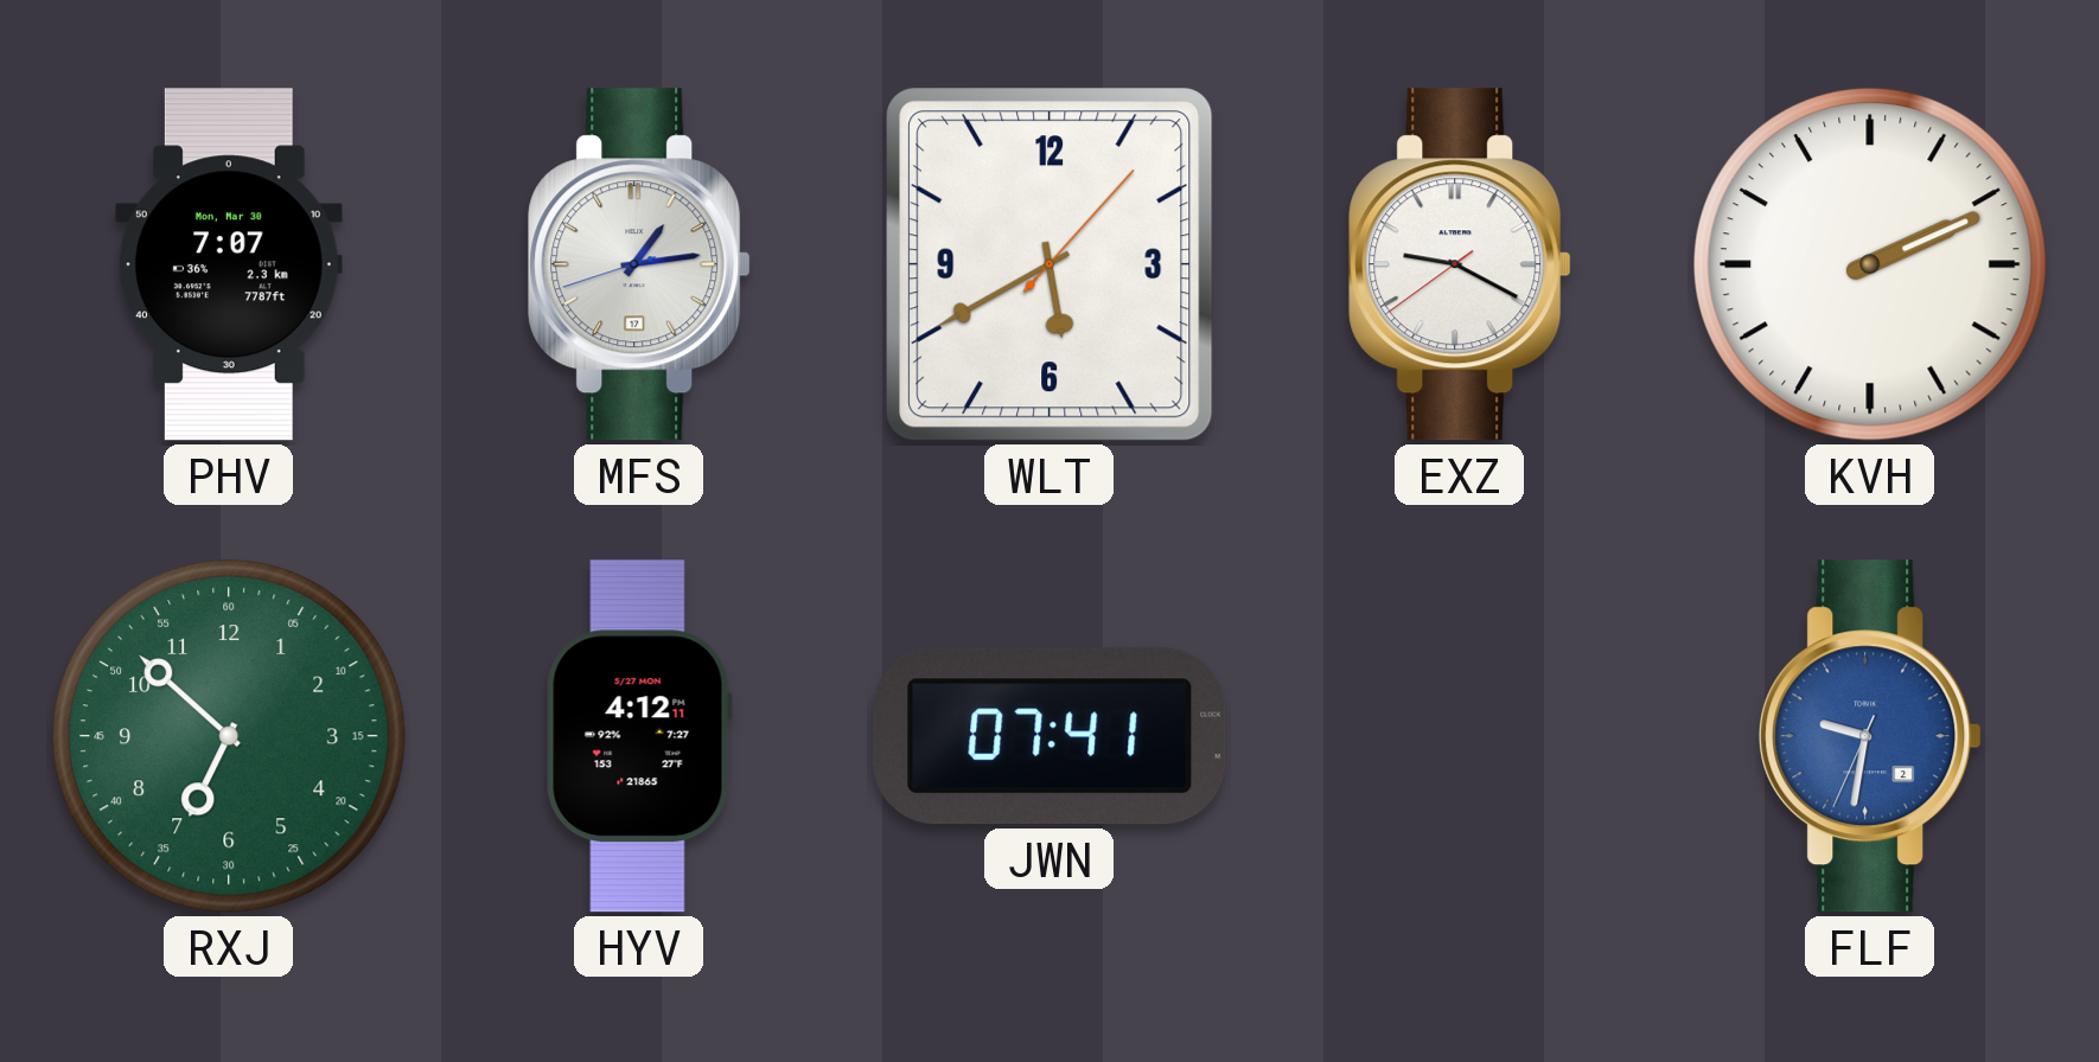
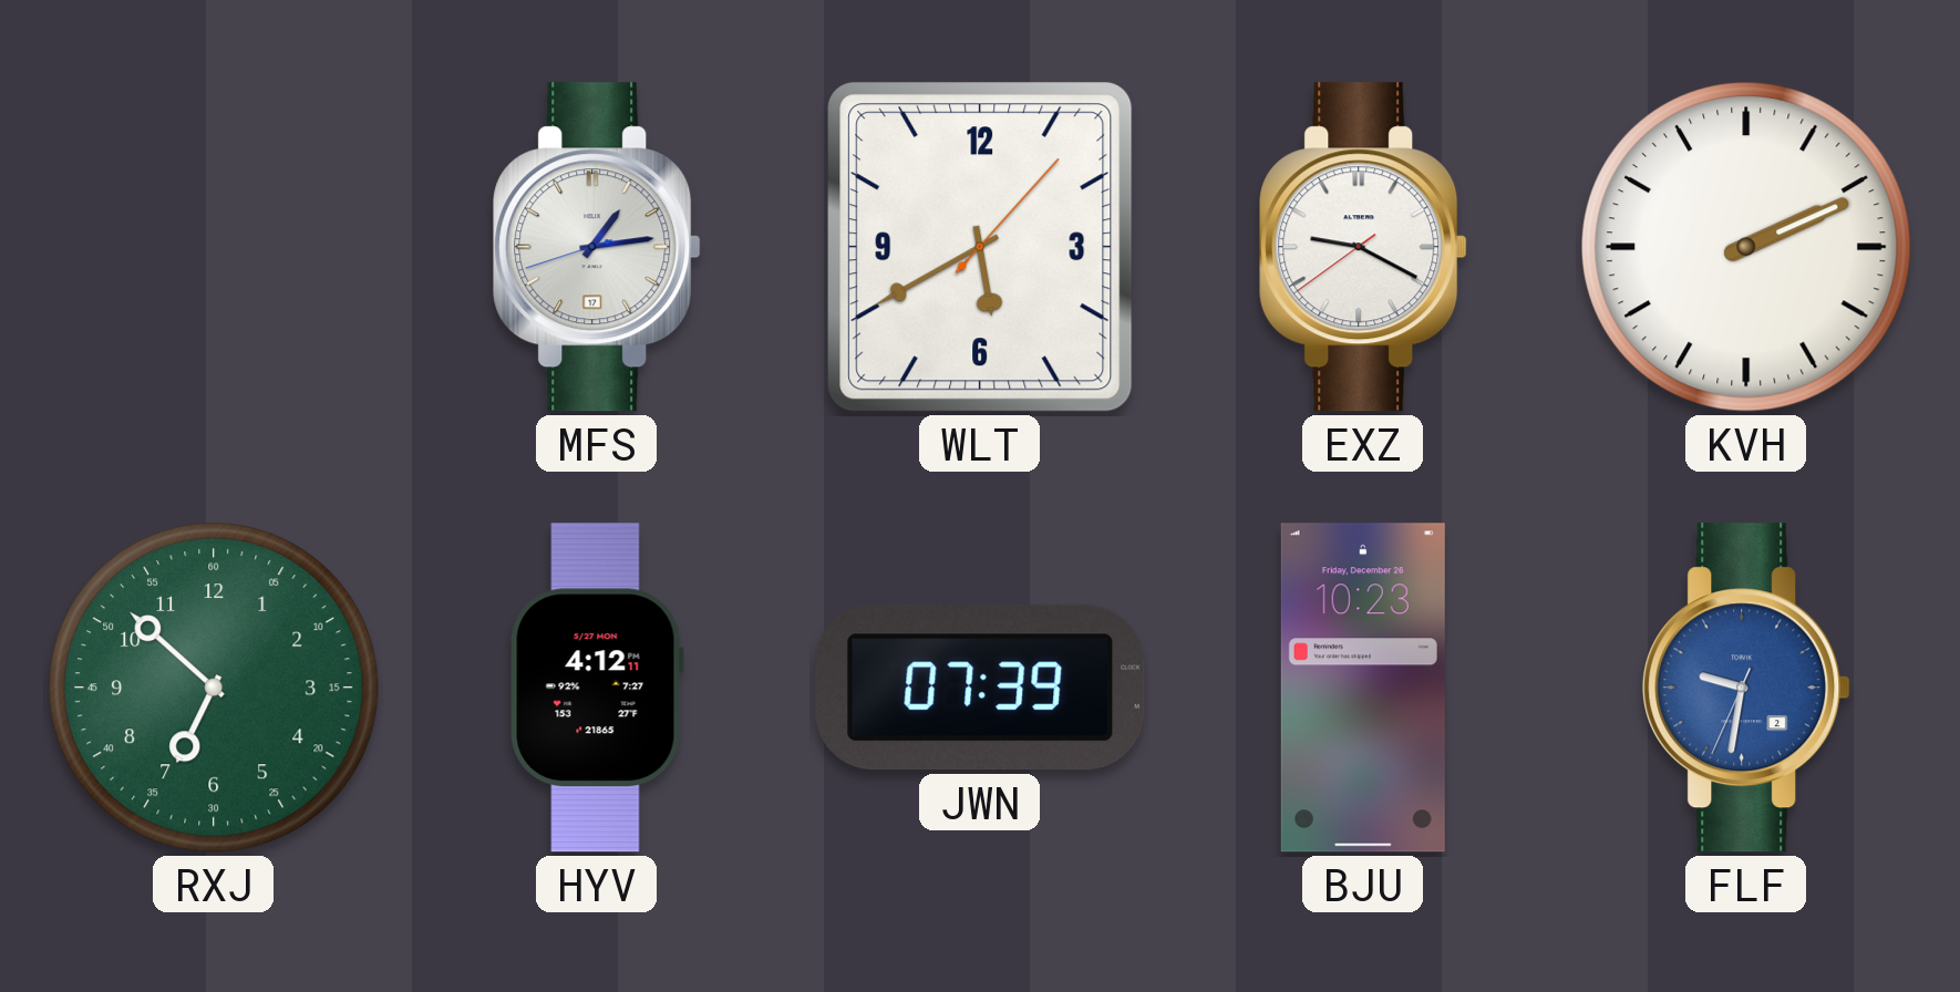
PHV: 7:07 -> none
JWN: 07:41 -> 07:39
BJU: none -> 10:23
